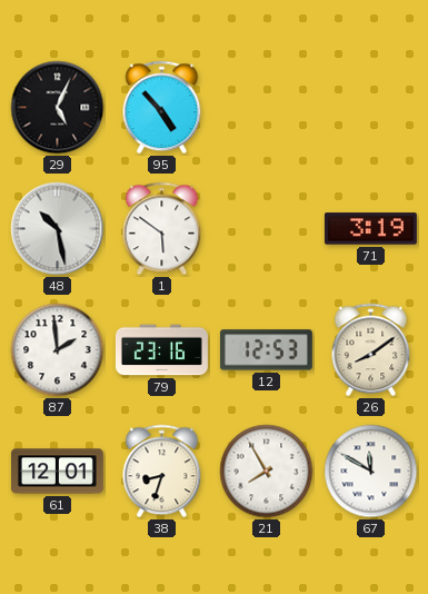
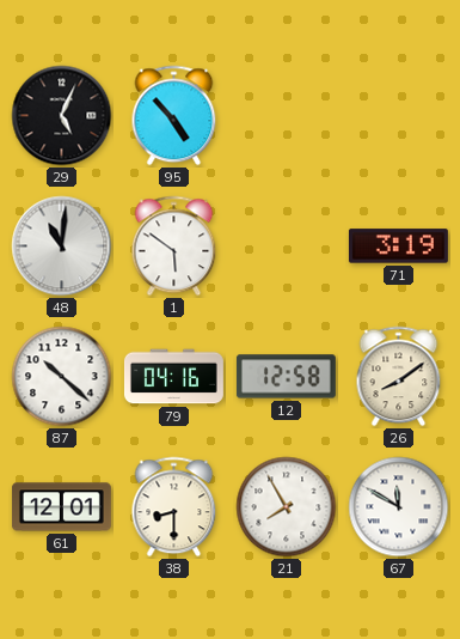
48: 10:28 -> 11:01
87: 1:59 -> 10:22
79: 23:16 -> 04:16
12: 12:53 -> 12:58
38: 8:33 -> 8:30
